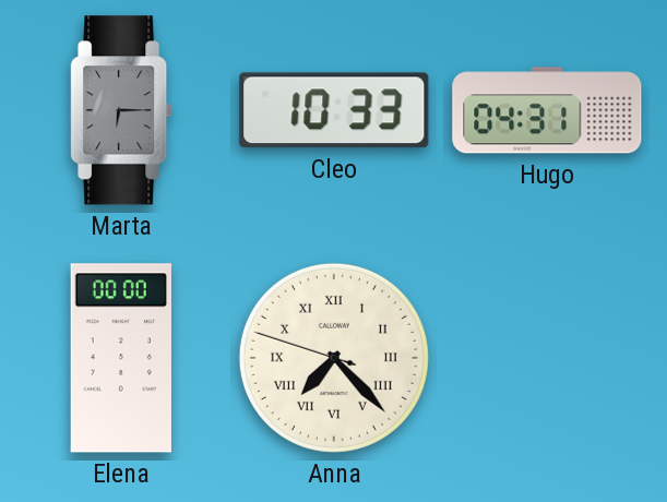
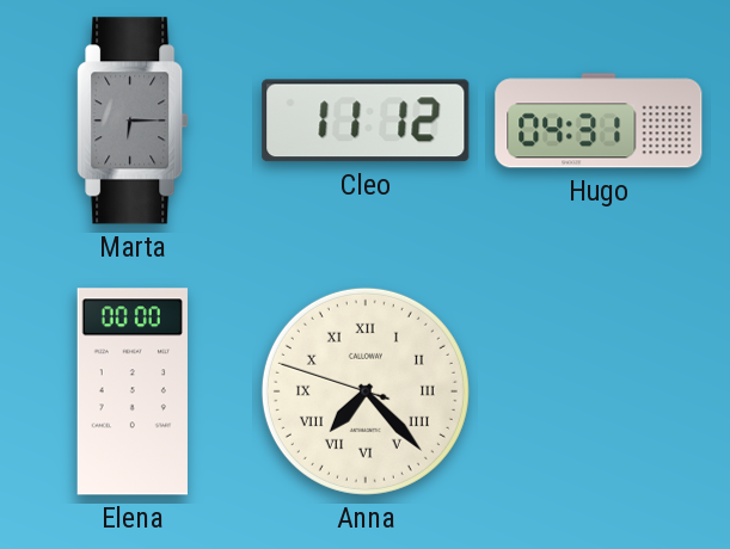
Cleo: 10:33 -> 11:12
